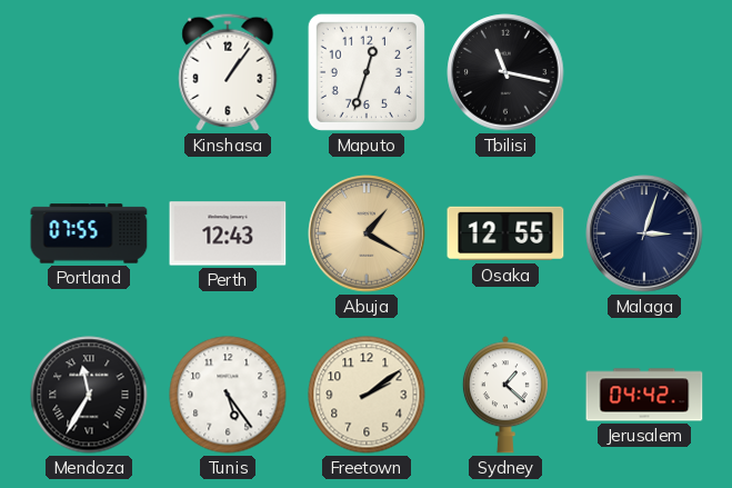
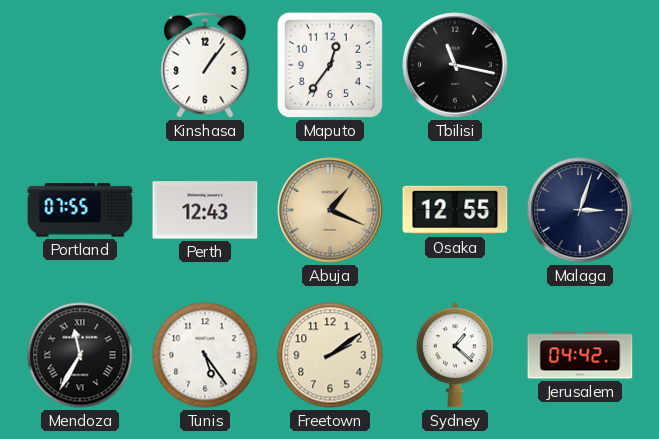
Maputo: 12:33 -> 12:36
Abuja: 1:20 -> 1:19
